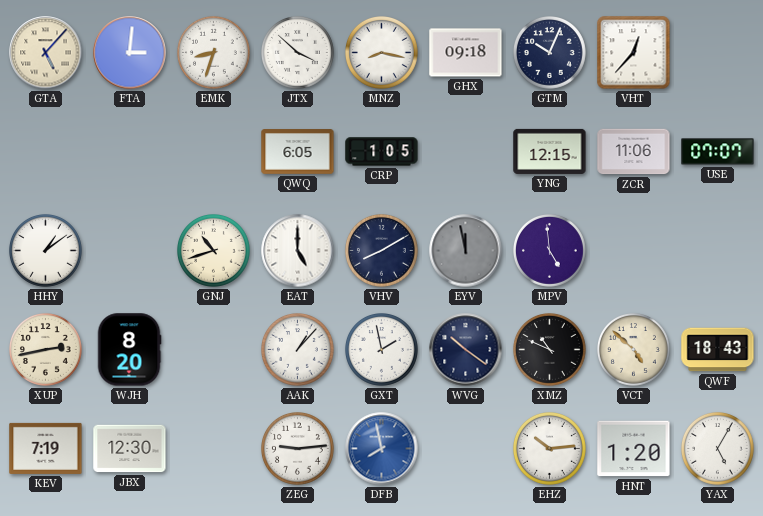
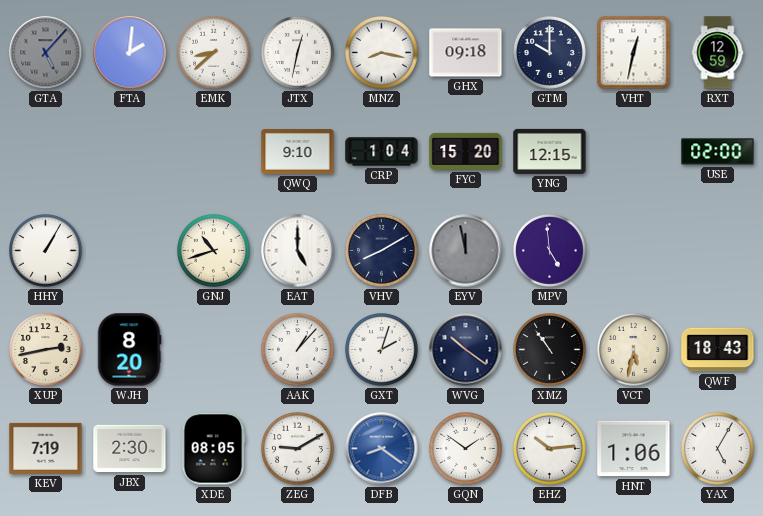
GTA dial: cream -> grey
FTA: 3:01 -> 2:01
EMK: 8:33 -> 8:38
JTX: 3:52 -> 12:32
GTM: 10:04 -> 10:00
VHT: 12:37 -> 12:32
RXT: none -> 12:59
QWQ: 6:05 -> 9:10
CRP: 1:05 -> 1:04
FYC: none -> 15:20
ZCR: 11:06 -> none
USE: 07:07 -> 02:00
HHY: 1:09 -> 1:05
GXT: 1:58 -> 2:03
XMZ: 10:49 -> 10:54
VCT: 4:52 -> 5:32
JBX: 12:30 -> 2:30
XDE: none -> 08:05
ZEG: 9:14 -> 9:10
DFB: 7:58 -> 8:21
GQN: none -> 1:51
HNT: 1:20 -> 1:06
